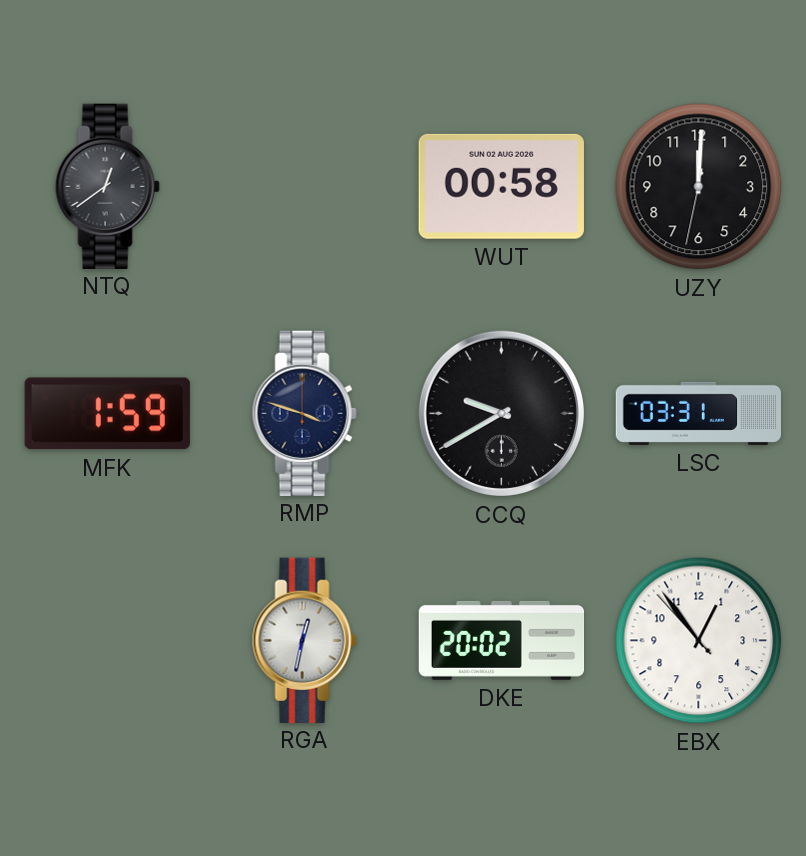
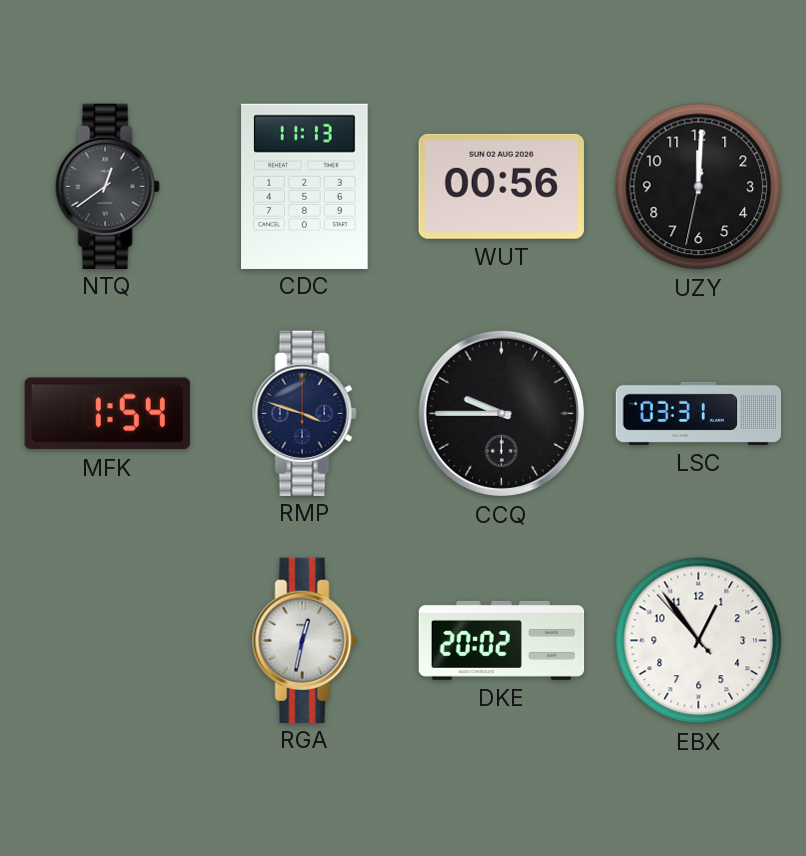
CDC: none -> 11:13
WUT: 00:58 -> 00:56
MFK: 1:59 -> 1:54
CCQ: 9:40 -> 9:45
